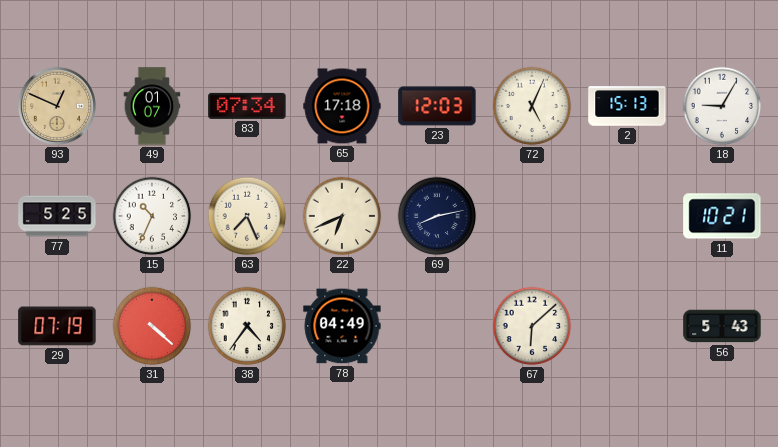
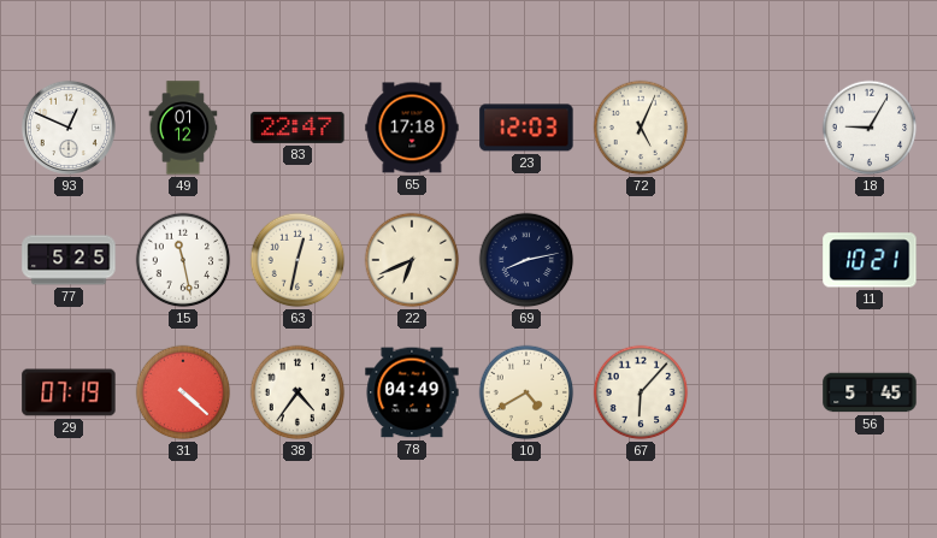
93 dial: champagne -> white
49: 01:07 -> 01:12
83: 07:34 -> 22:47
2: 15:13 -> none
15: 10:34 -> 11:28
63: 7:26 -> 12:32
10: none -> 4:40
67: 6:08 -> 6:07
56: 5:43 -> 5:45
